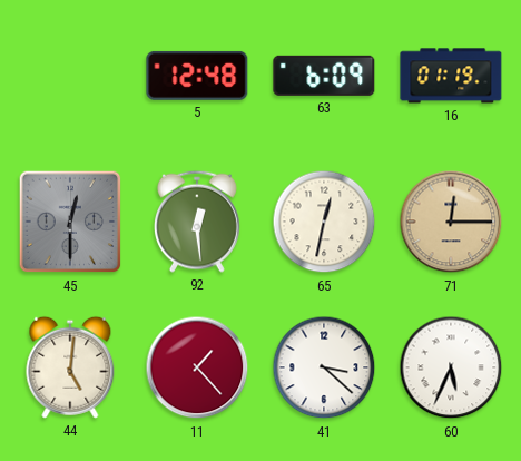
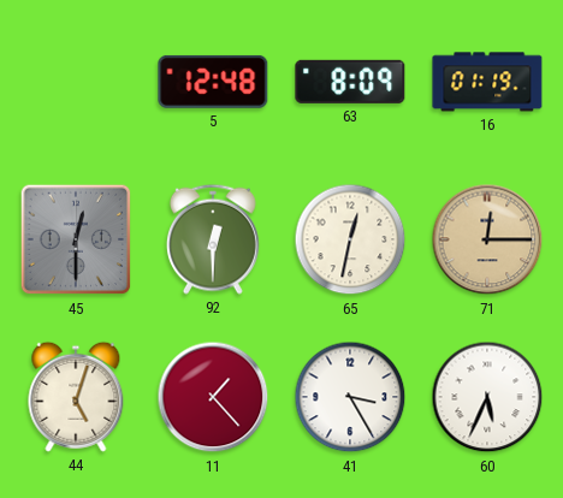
63: 6:09 -> 8:09
92: 12:29 -> 12:30
44: 5:01 -> 5:03
41: 3:22 -> 3:25
